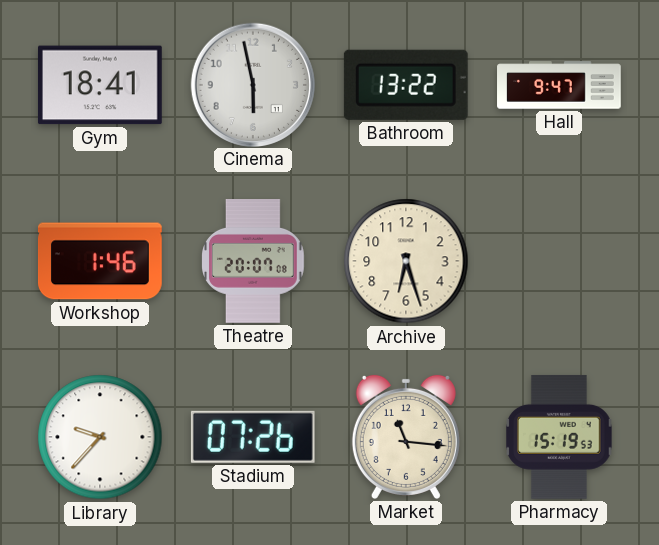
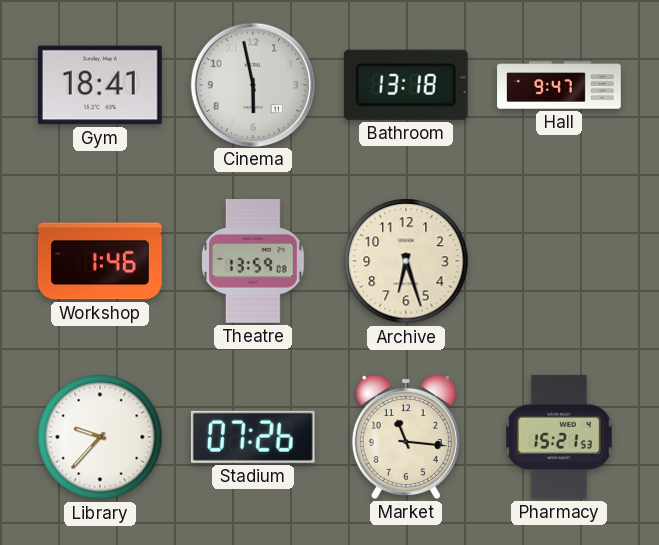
Bathroom: 13:22 -> 13:18
Theatre: 20:07 -> 13:59
Pharmacy: 15:19 -> 15:21
